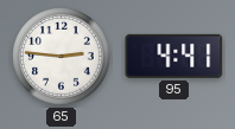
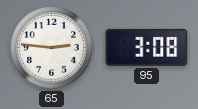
95: 4:41 -> 3:08
